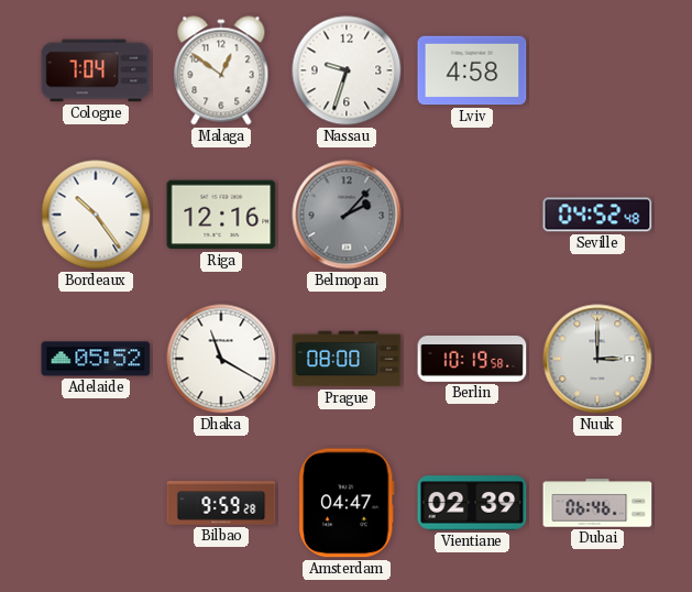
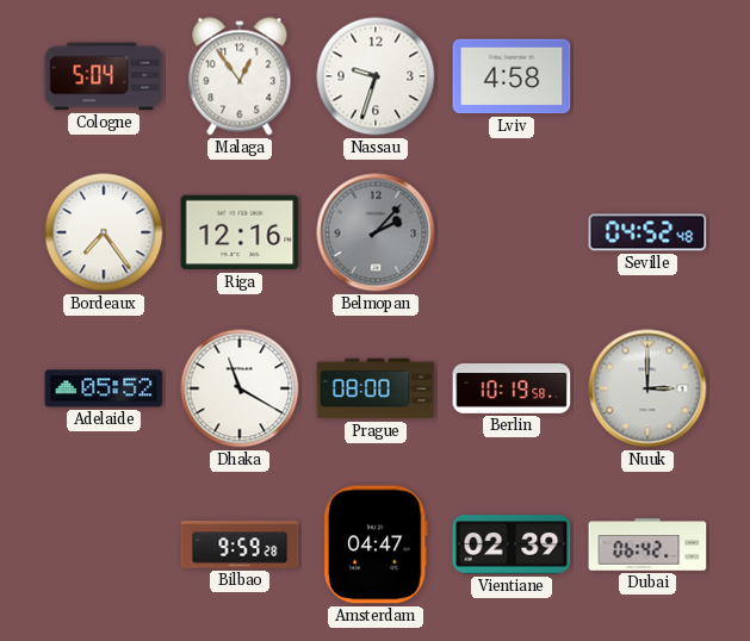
Cologne: 7:04 -> 5:04
Malaga: 12:51 -> 12:54
Bordeaux: 10:24 -> 7:24
Dubai: 06:46 -> 06:42
